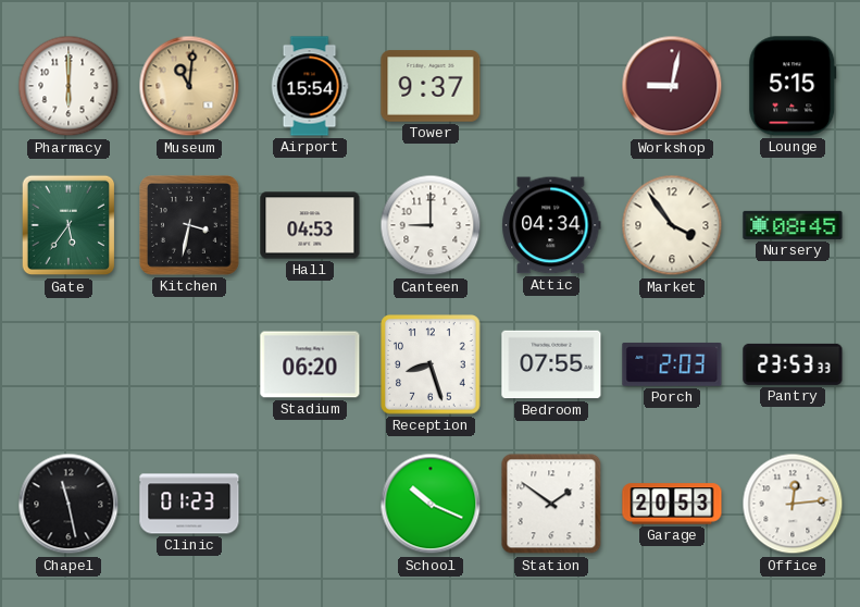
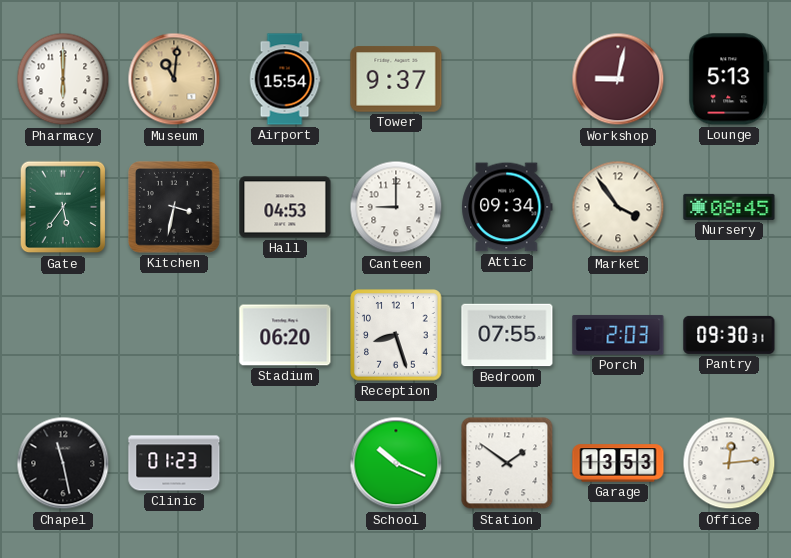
Lounge: 5:15 -> 5:13
Attic: 04:34 -> 09:34
Pantry: 23:53 -> 09:30
Garage: 20:53 -> 13:53
